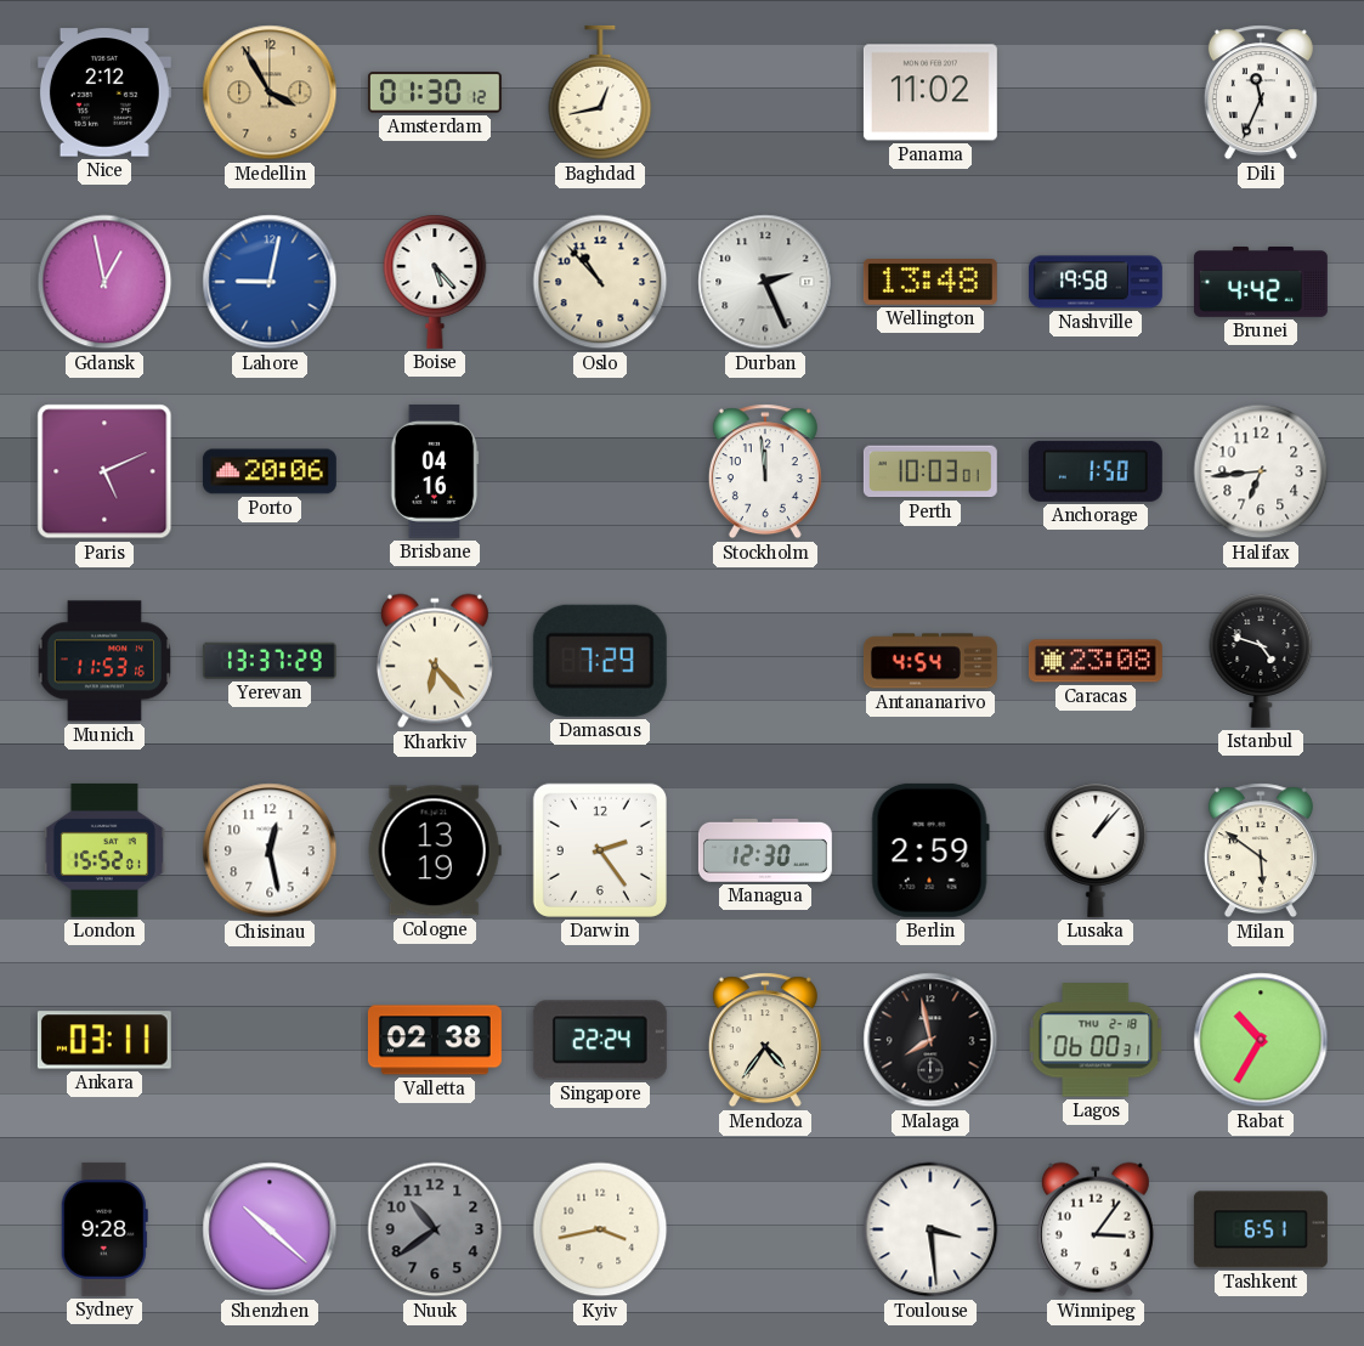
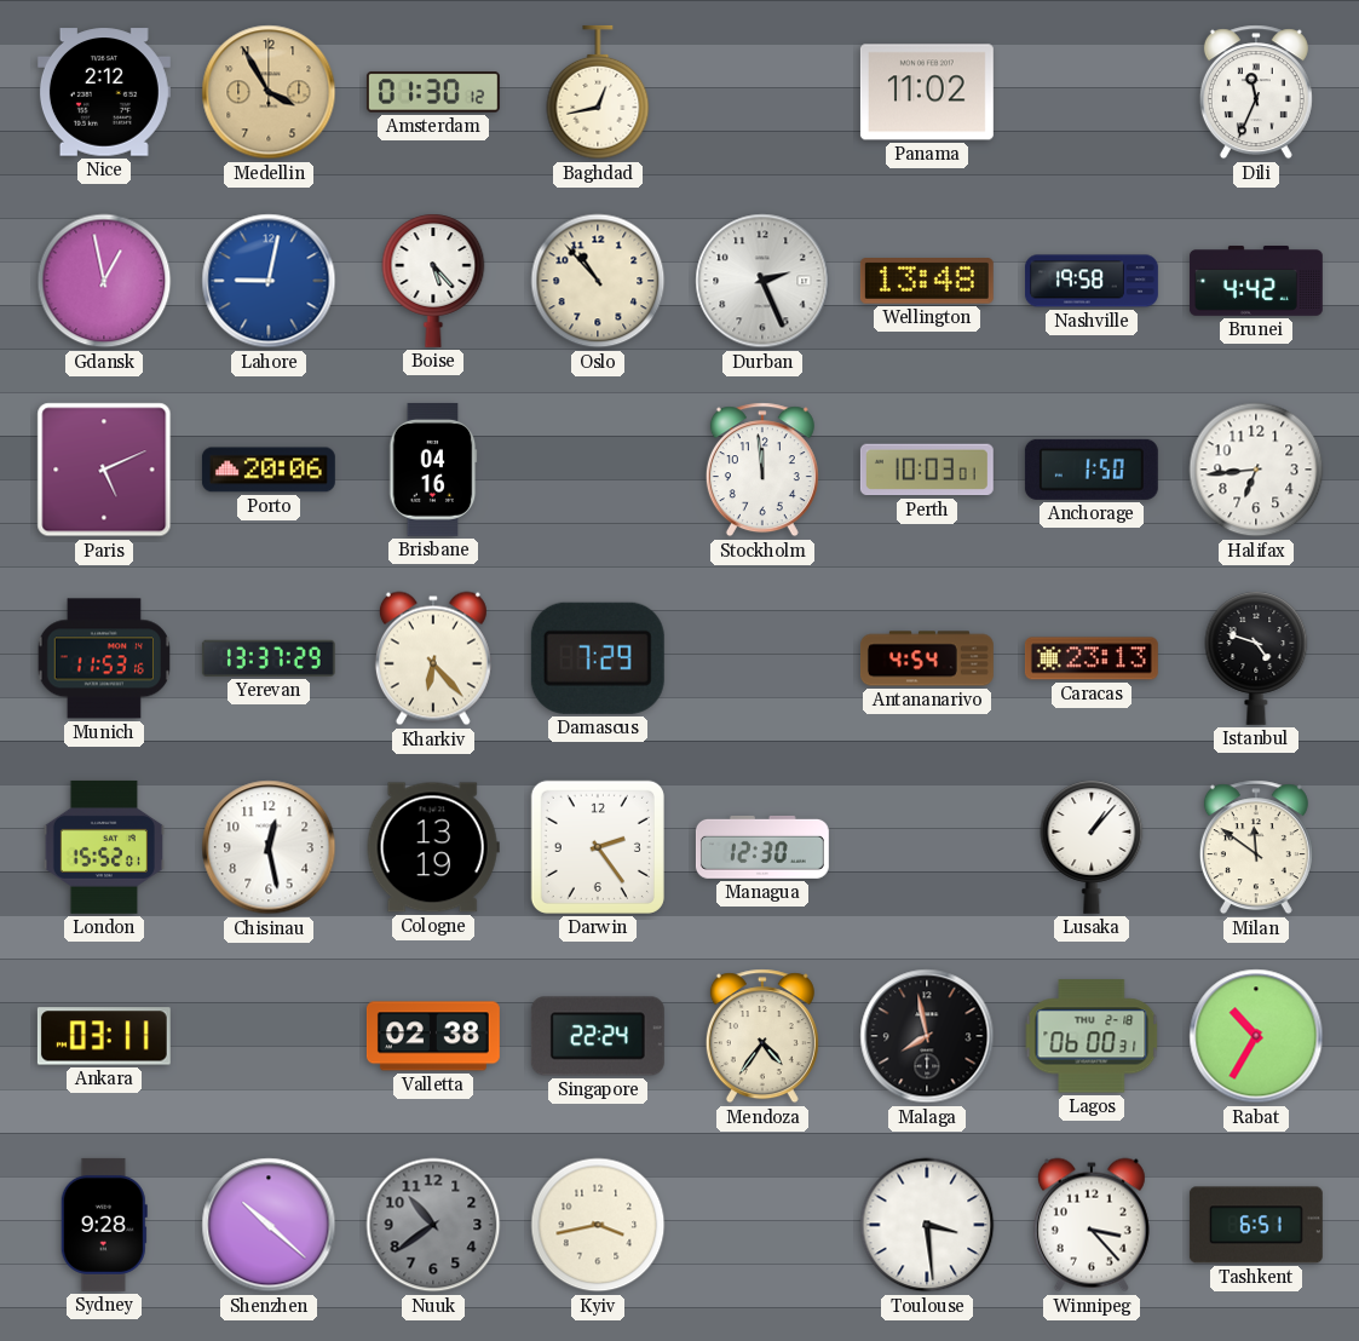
Caracas: 23:08 -> 23:13
Berlin: 2:59 -> none
Milan: 5:51 -> 11:51
Winnipeg: 3:06 -> 3:23
